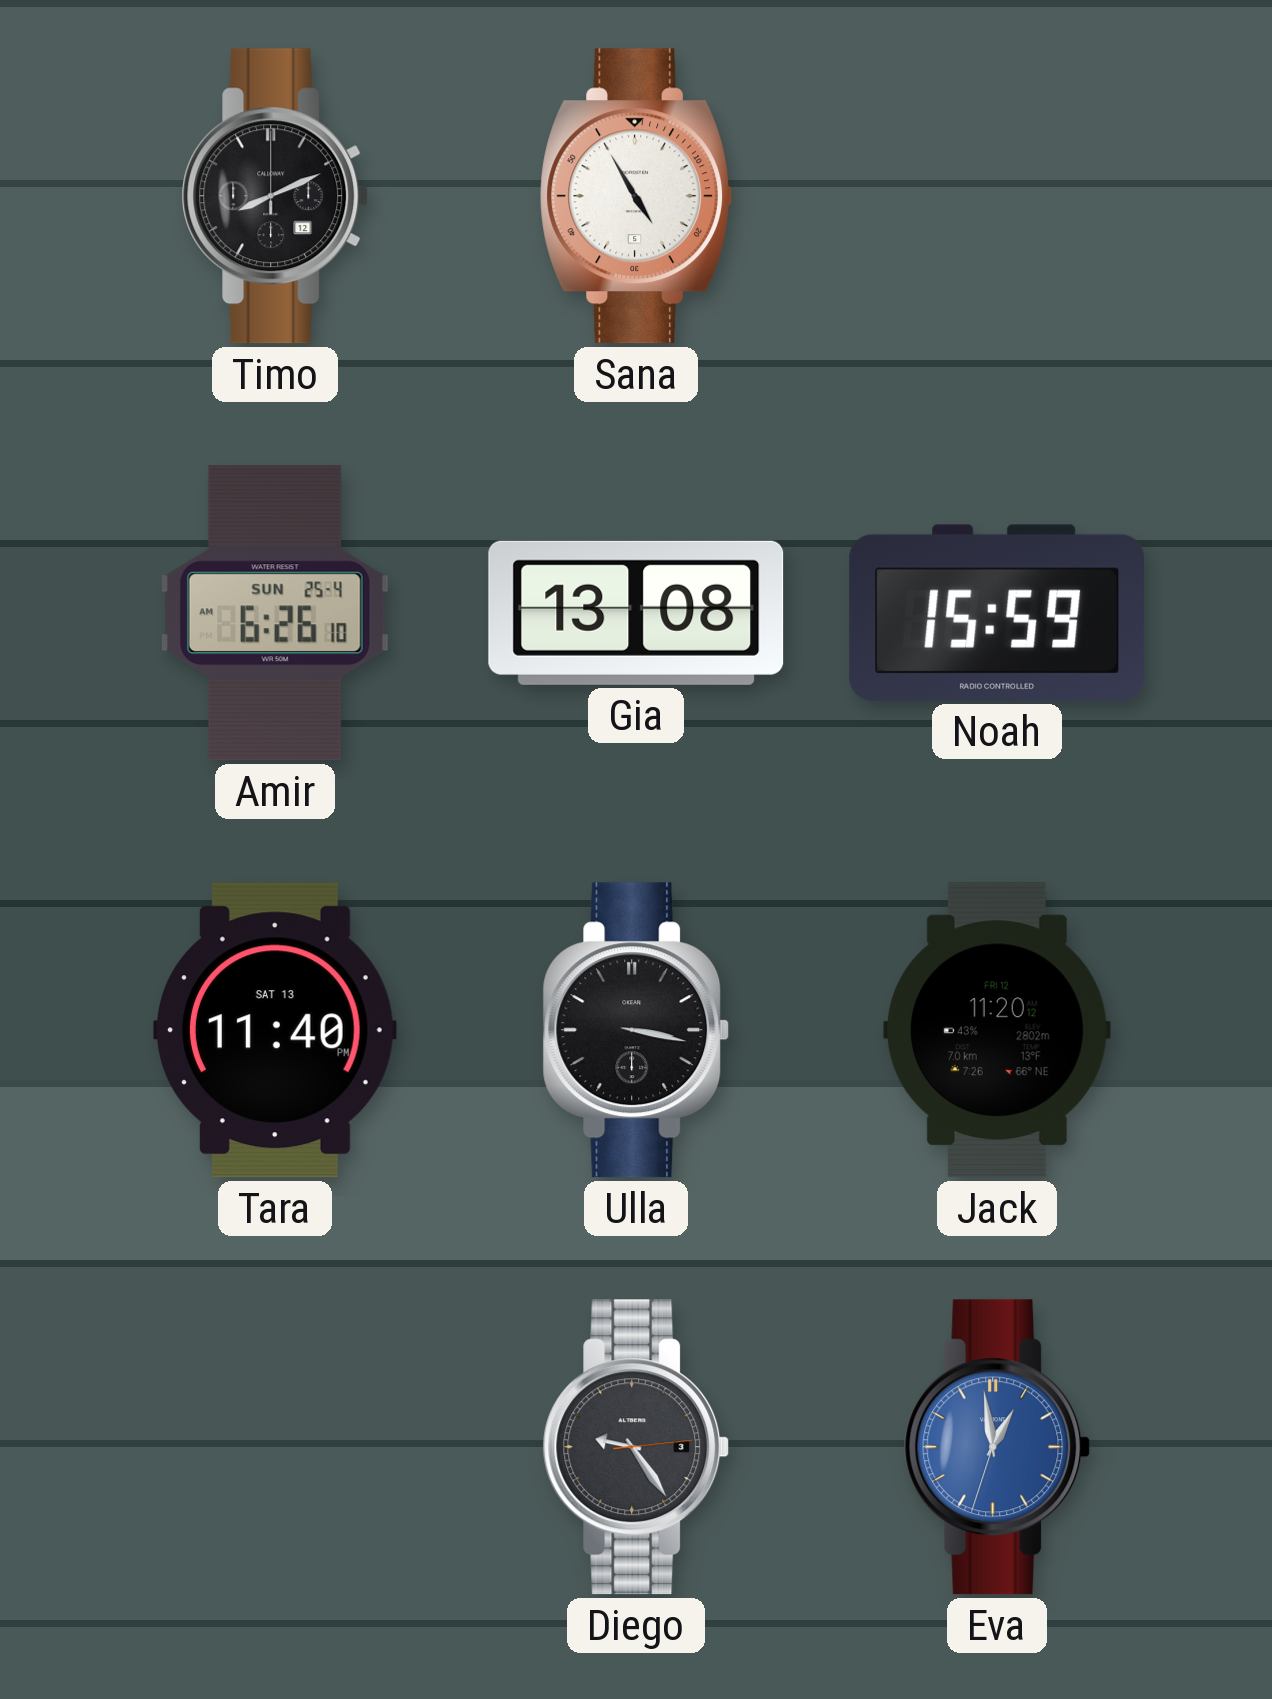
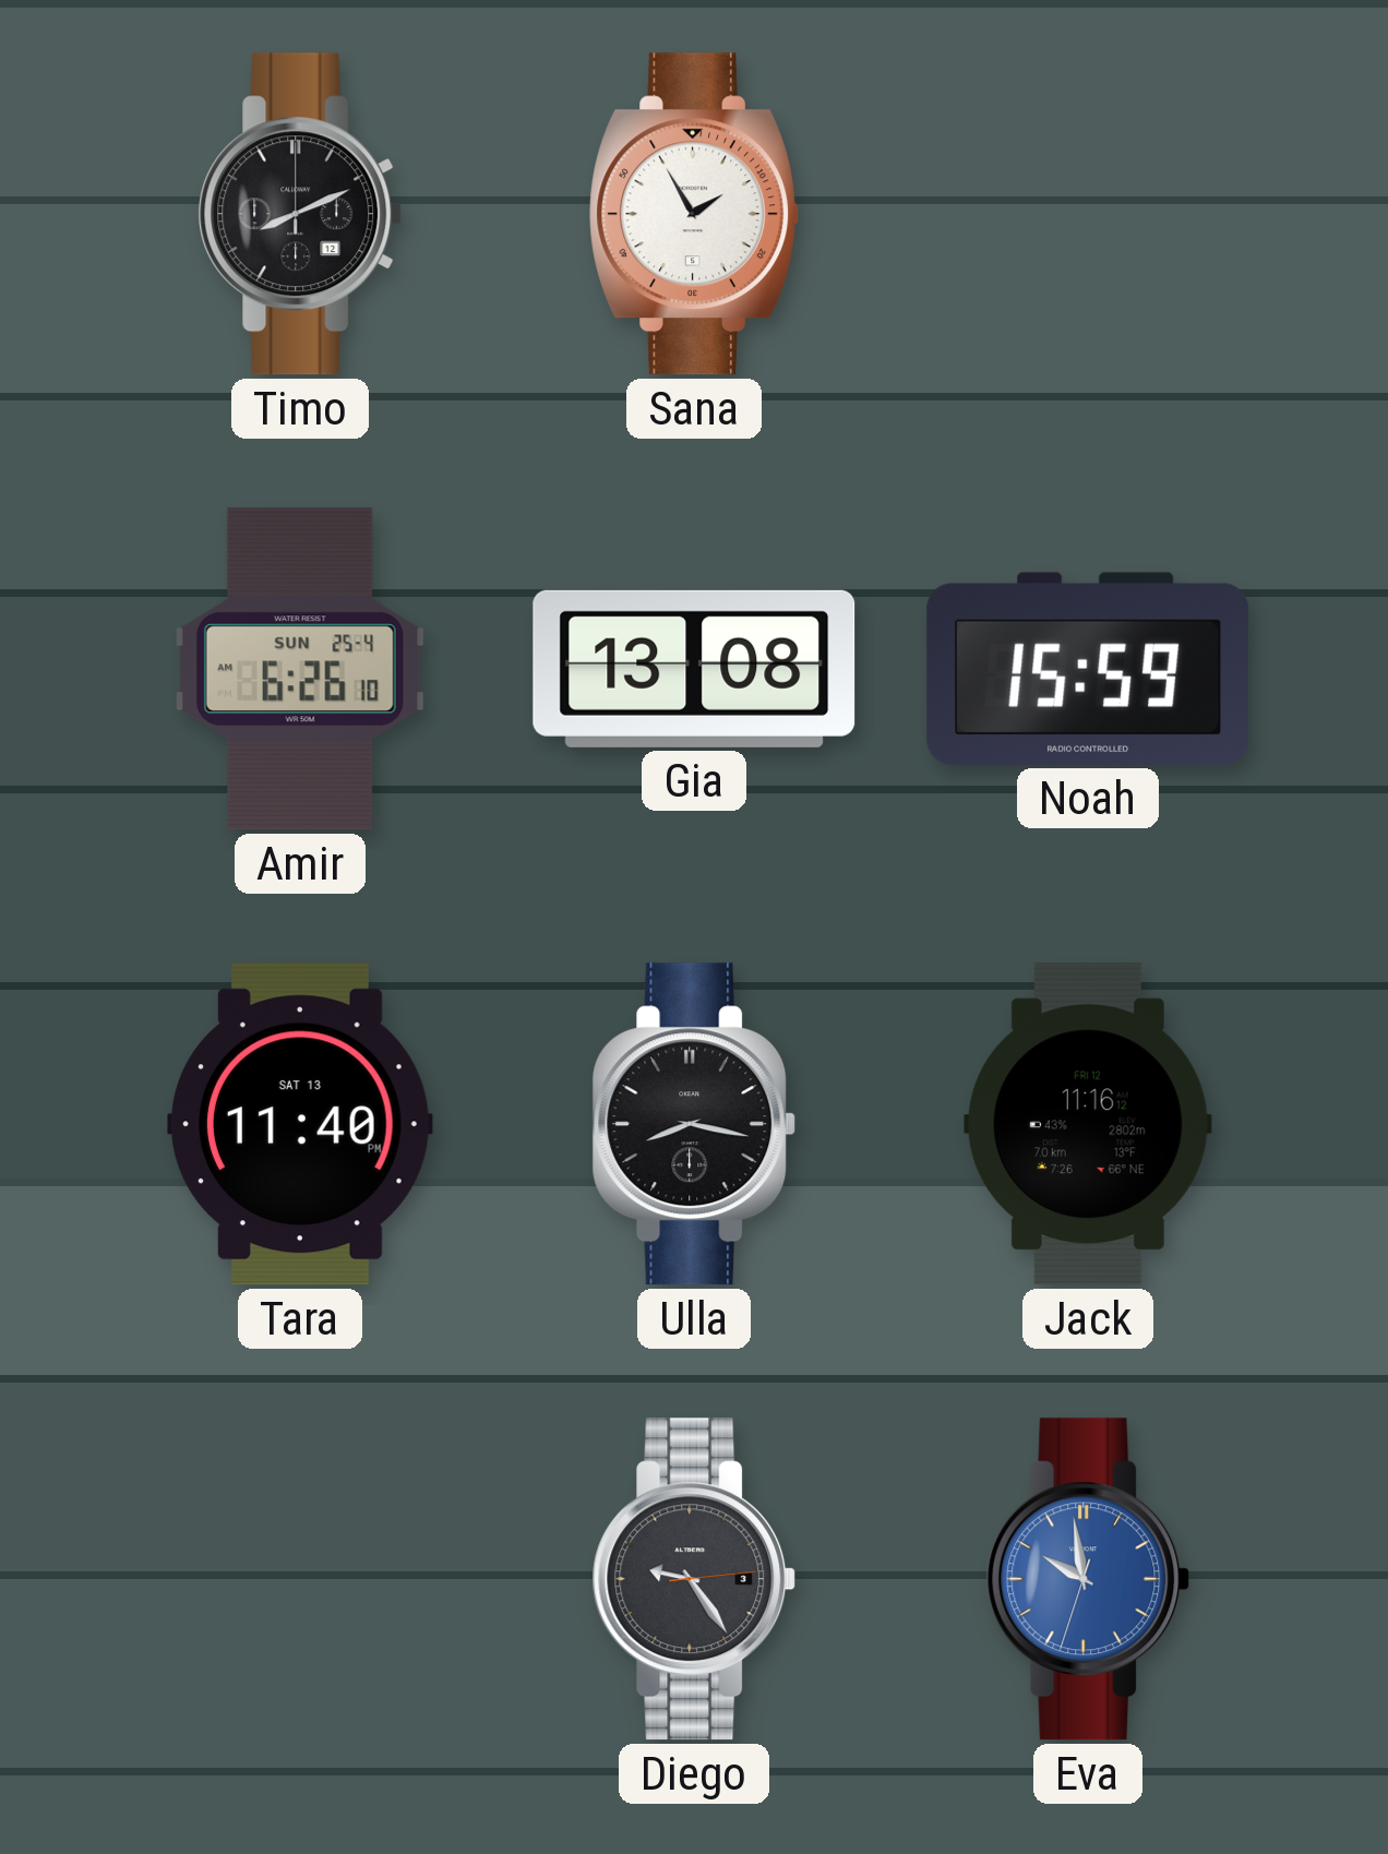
Sana: 4:55 -> 1:55
Ulla: 3:17 -> 8:17
Jack: 11:20 -> 11:16
Eva: 12:58 -> 9:58
